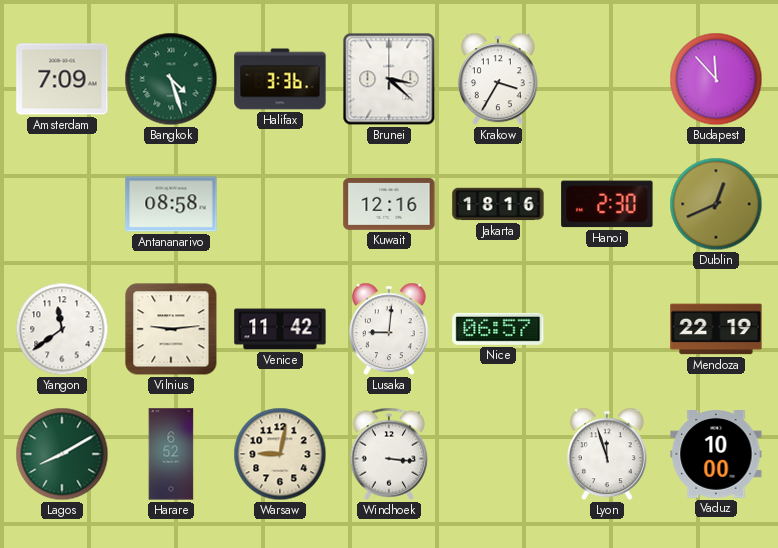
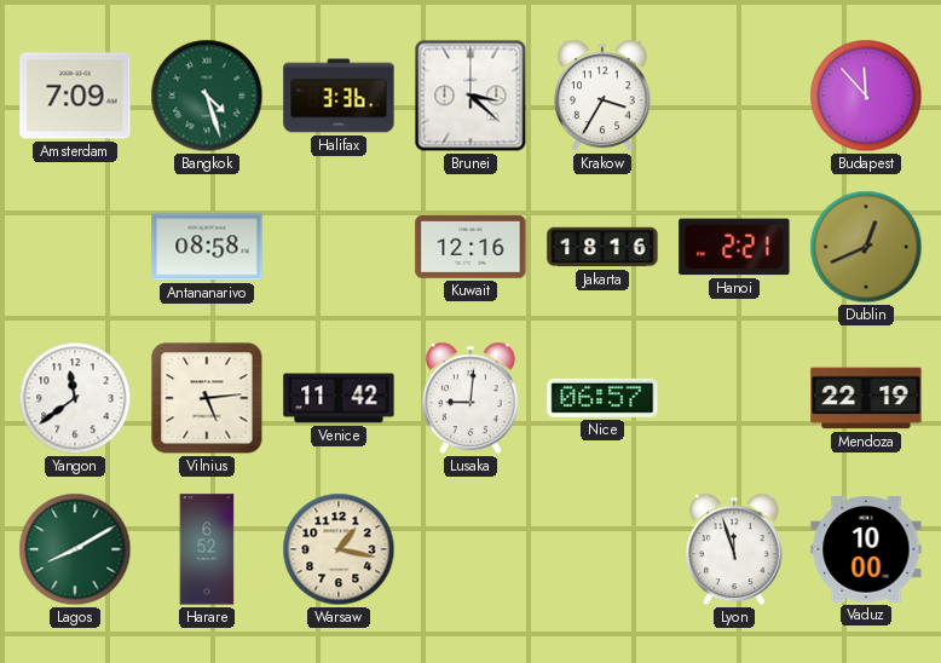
Hanoi: 2:30 -> 2:21
Vilnius: 9:14 -> 5:14
Warsaw: 9:02 -> 1:17
Windhoek: 3:16 -> none
